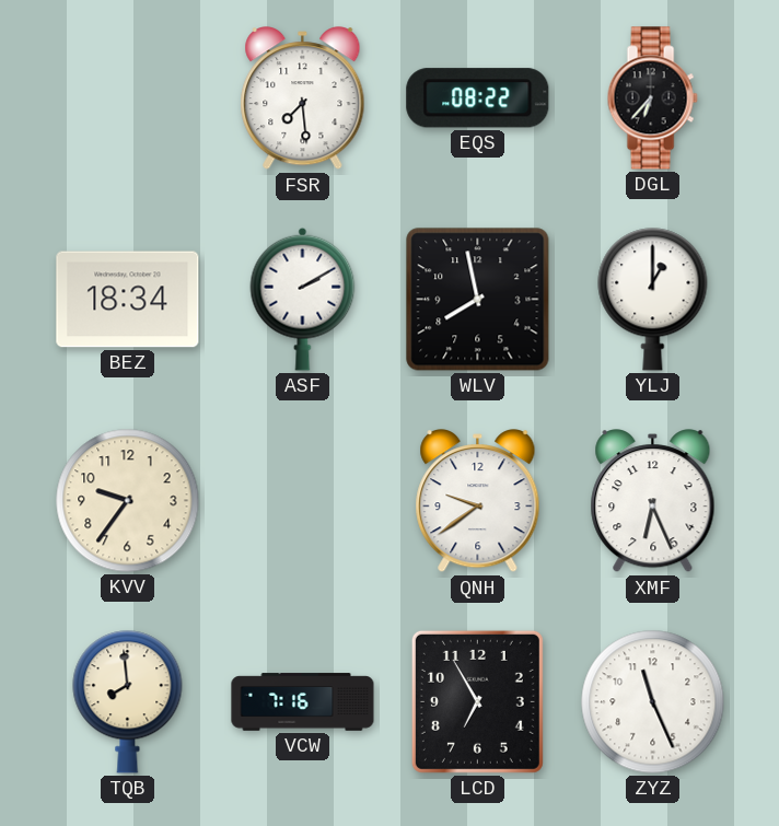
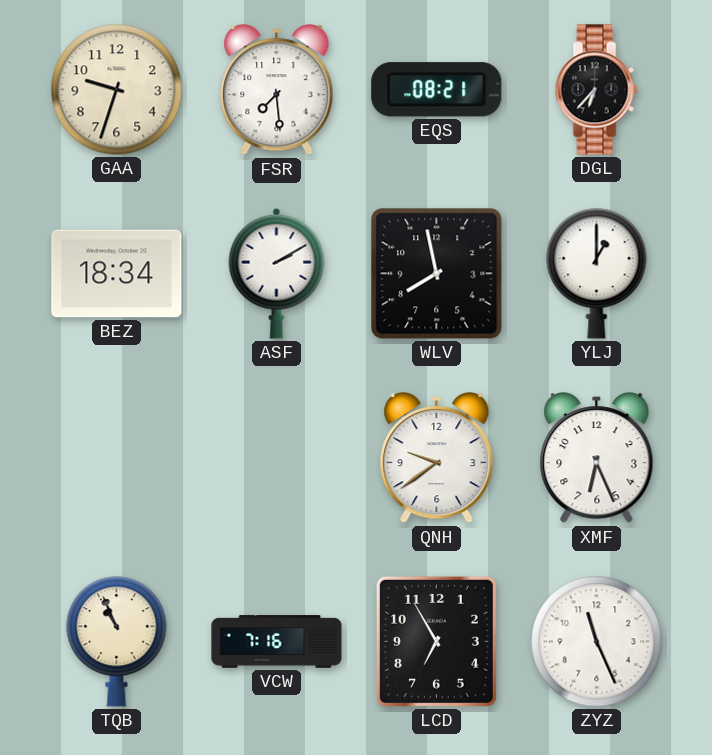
GAA: none -> 9:33
EQS: 08:22 -> 08:21
KVV: 9:36 -> none
TQB: 7:59 -> 10:56
